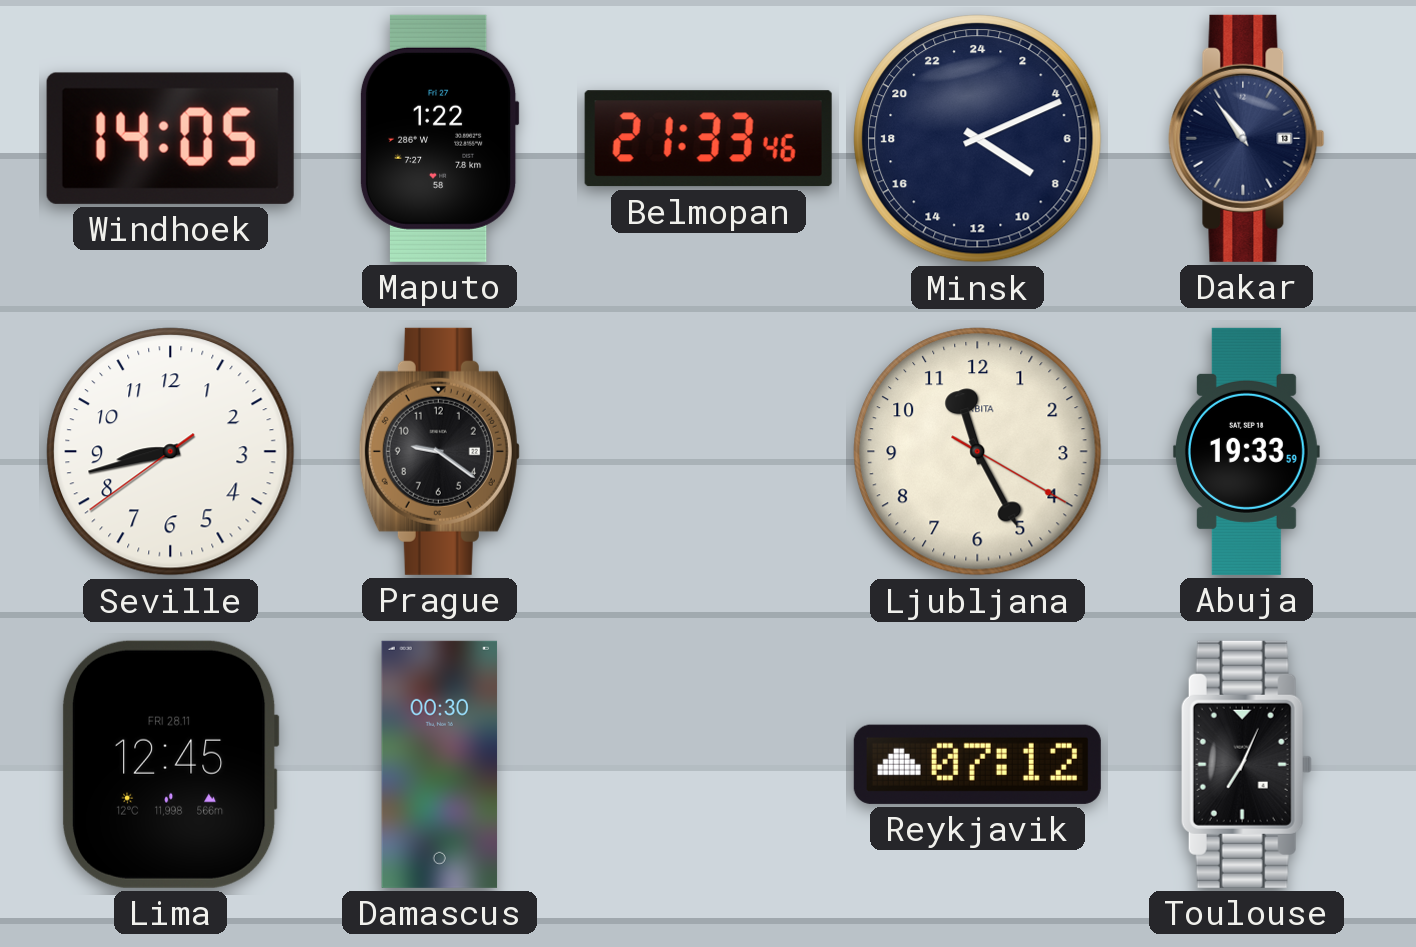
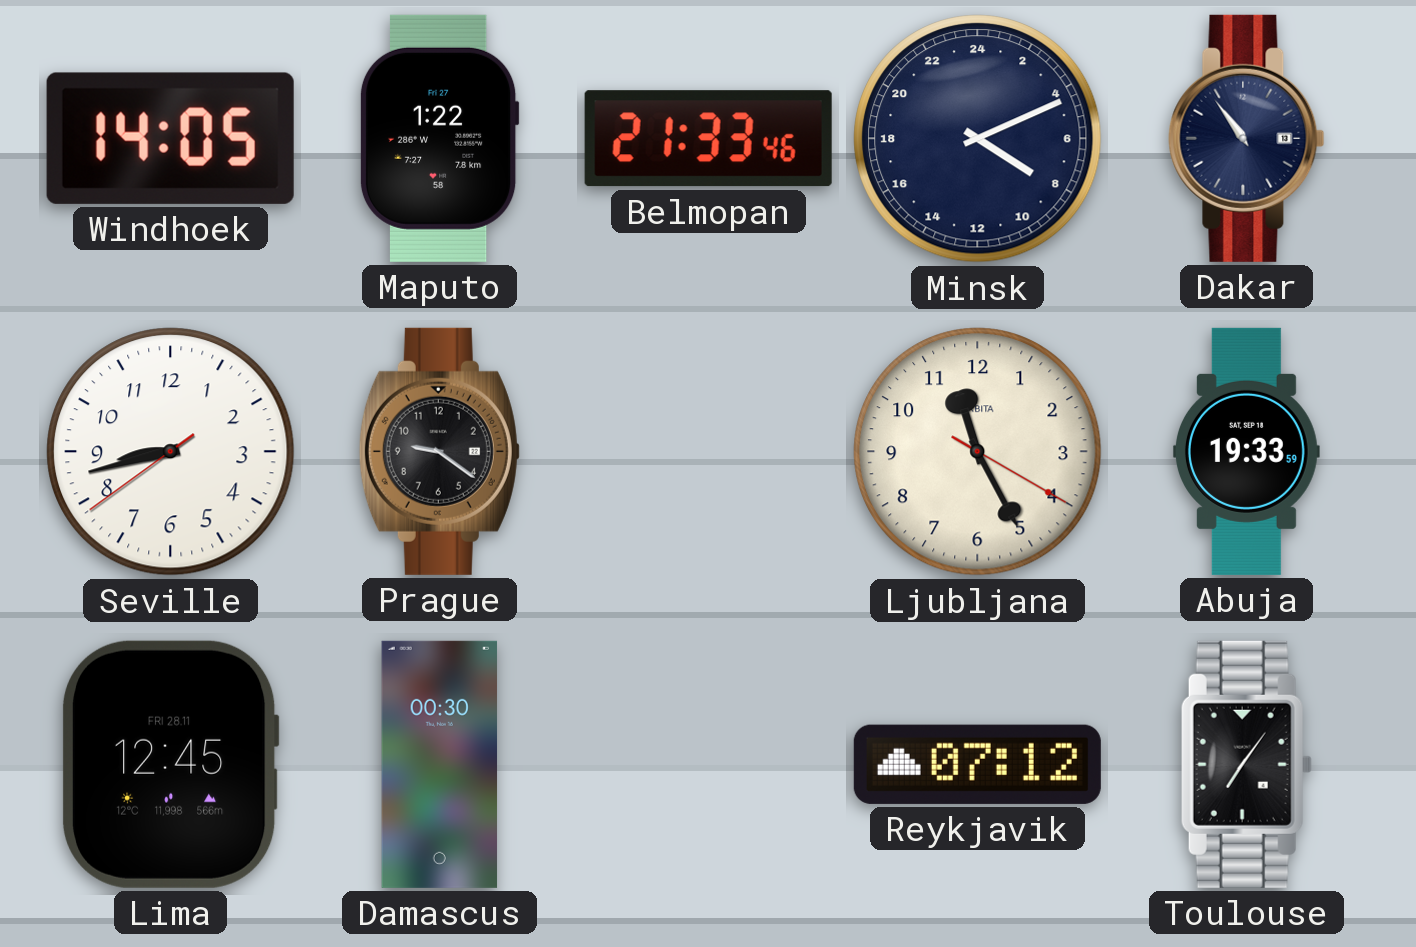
Toulouse: 7:04 -> 7:06
